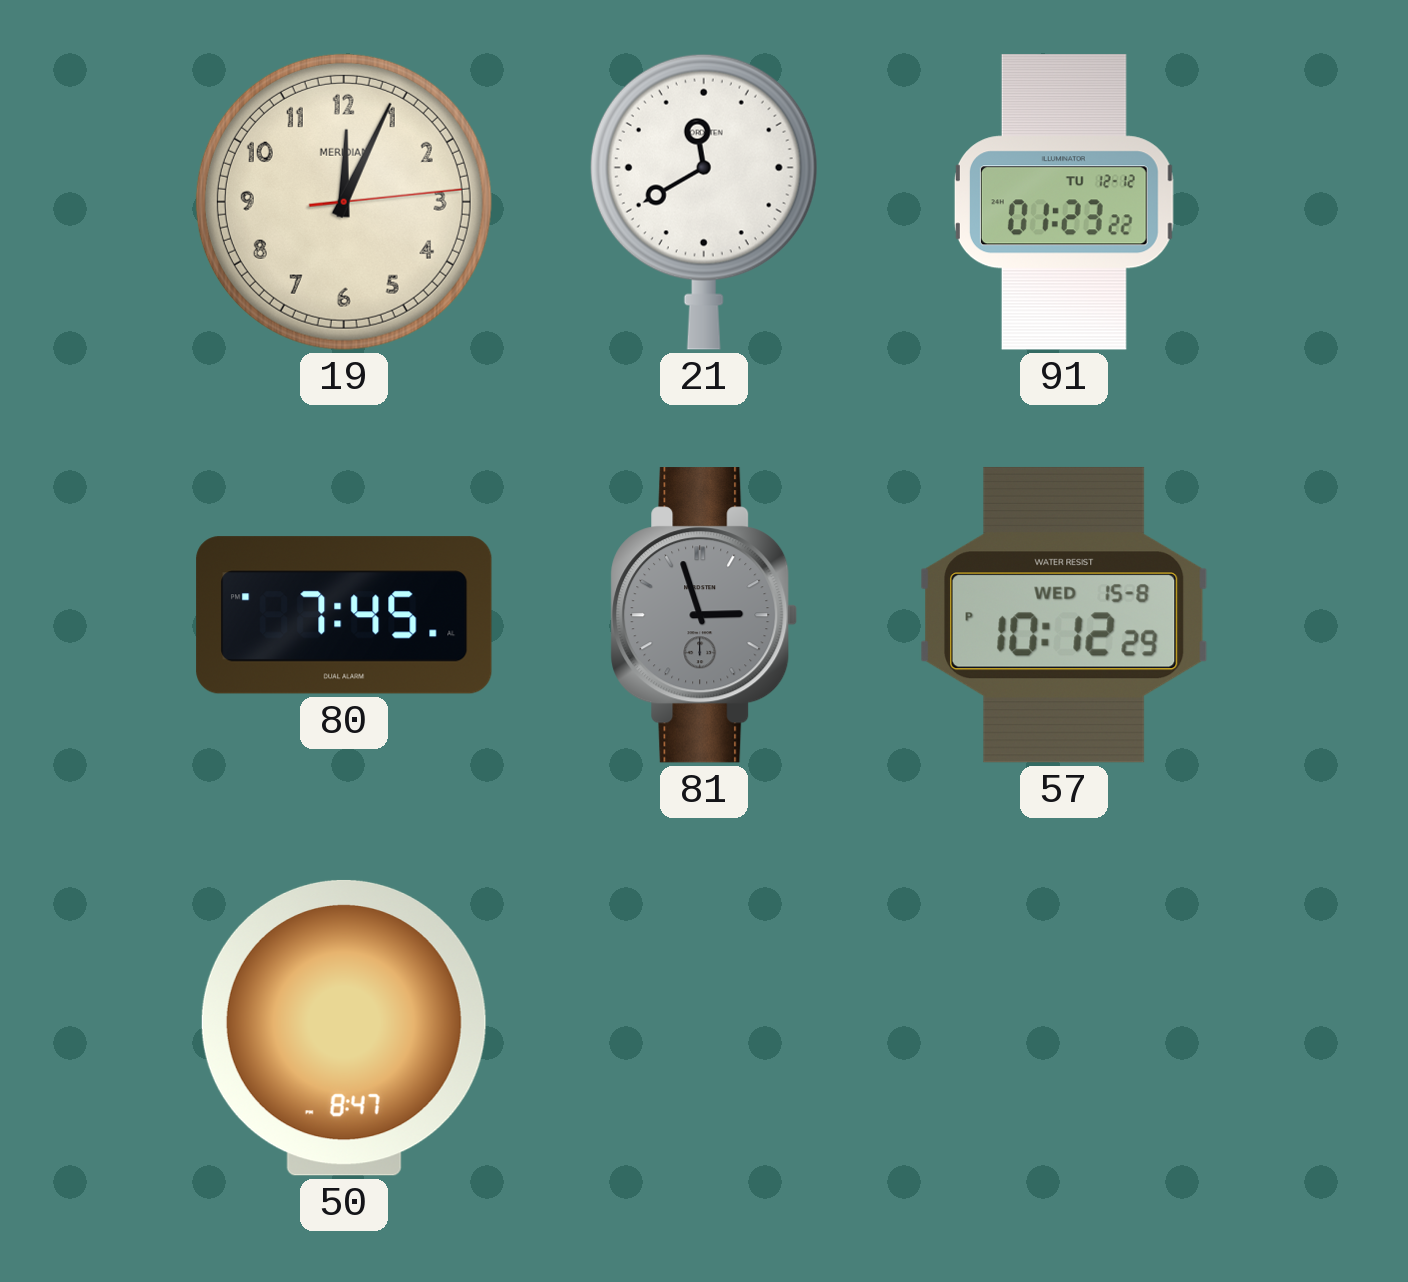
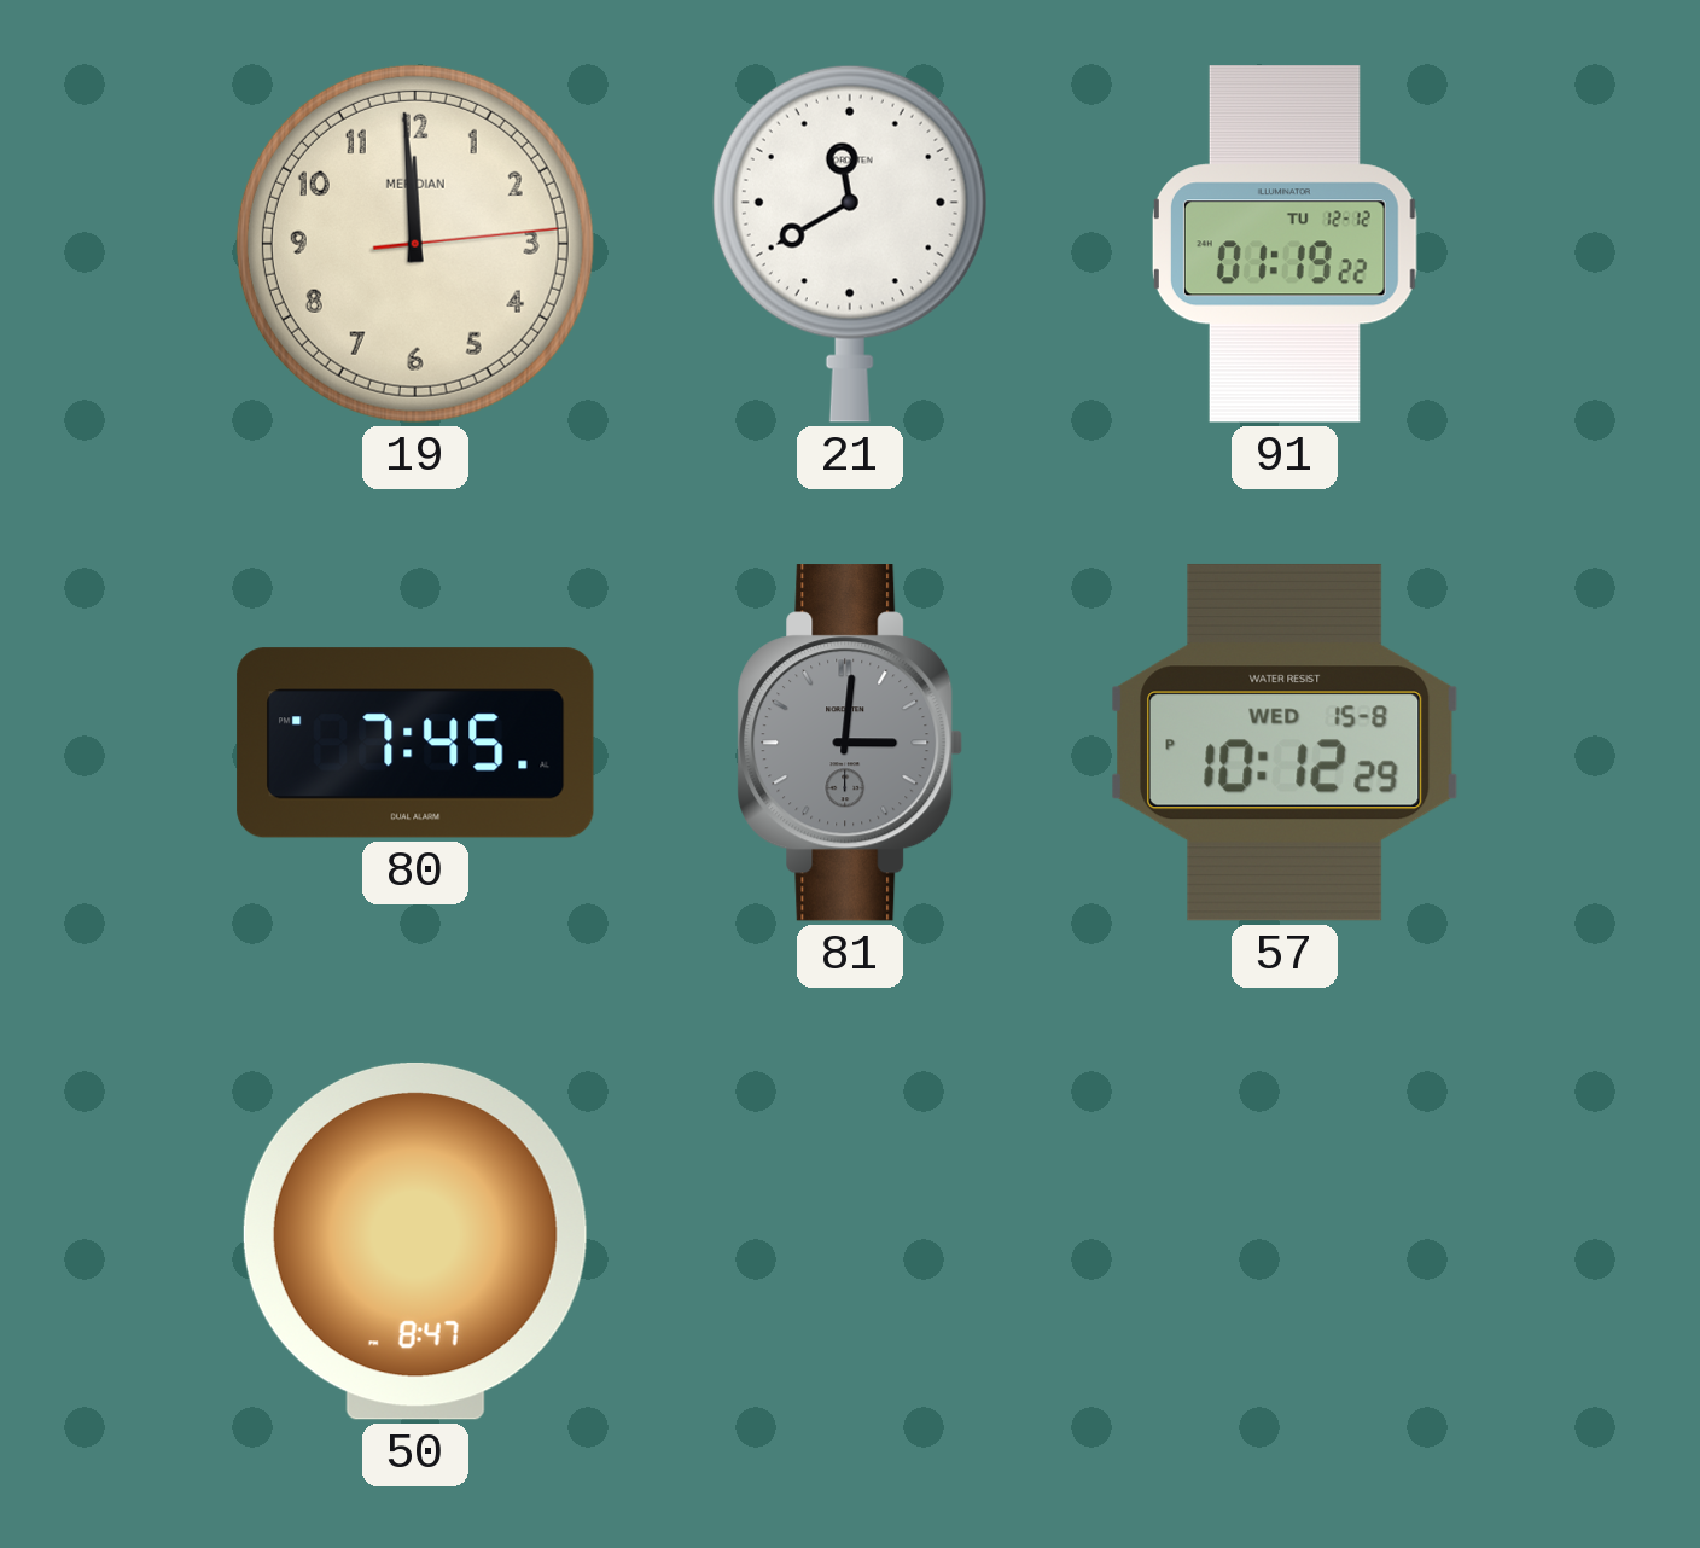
19: 12:04 -> 11:59
91: 01:23 -> 01:19
81: 2:57 -> 3:01
